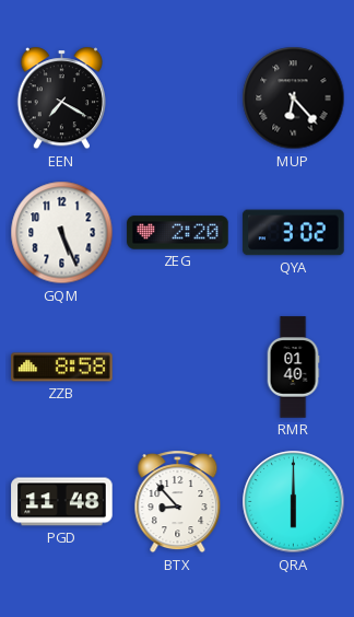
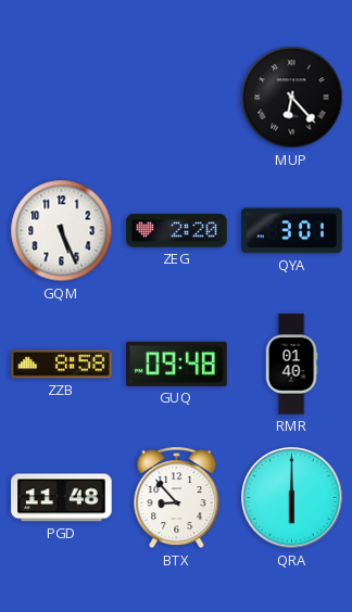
EEN: 7:20 -> none
QYA: 3:02 -> 3:01
GUQ: none -> 09:48
